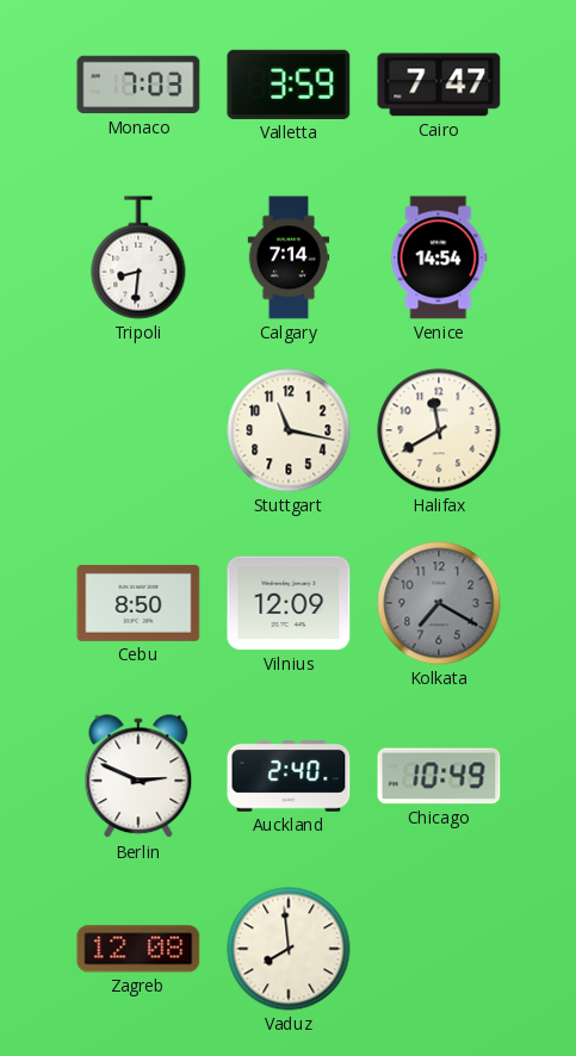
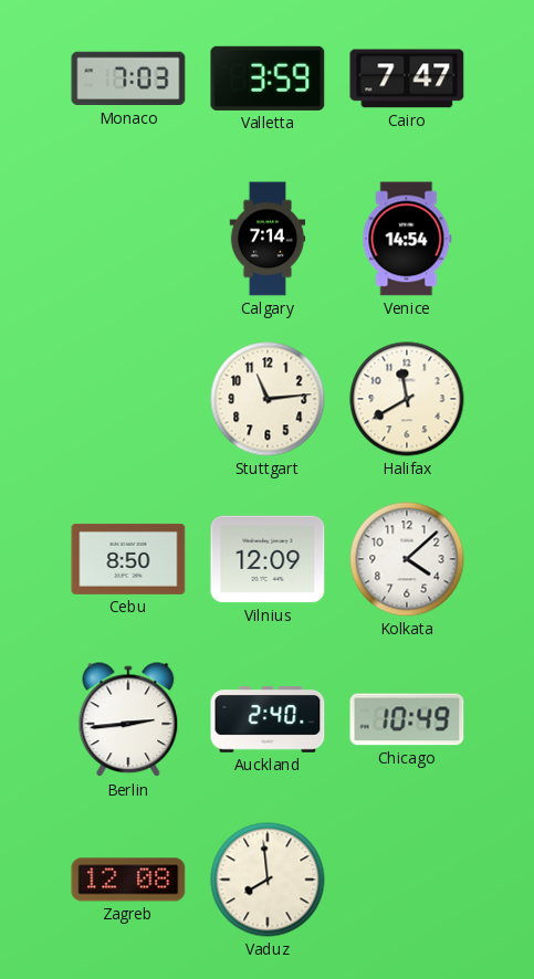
Tripoli: 8:31 -> none
Stuttgart: 11:17 -> 11:14
Kolkata: 7:20 -> 4:08
Kolkata dial: grey -> white
Berlin: 2:49 -> 2:44
